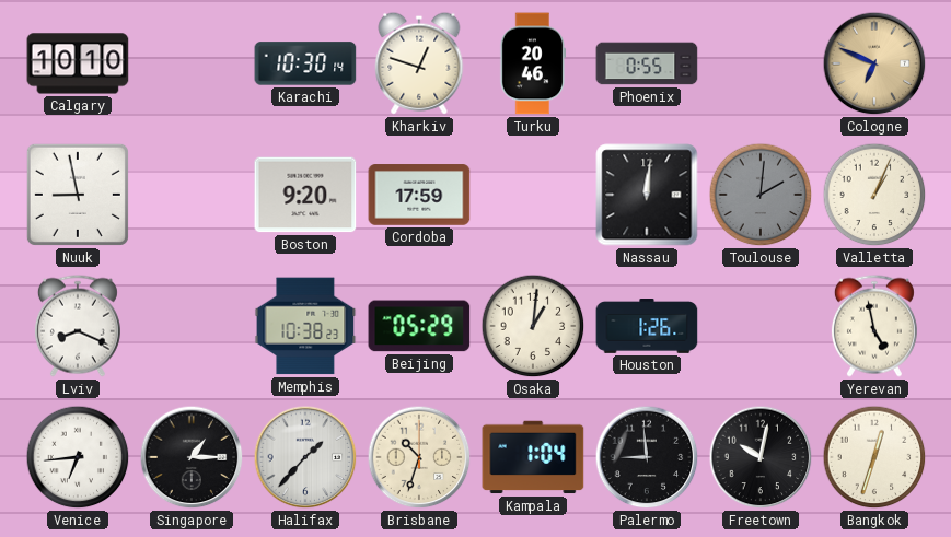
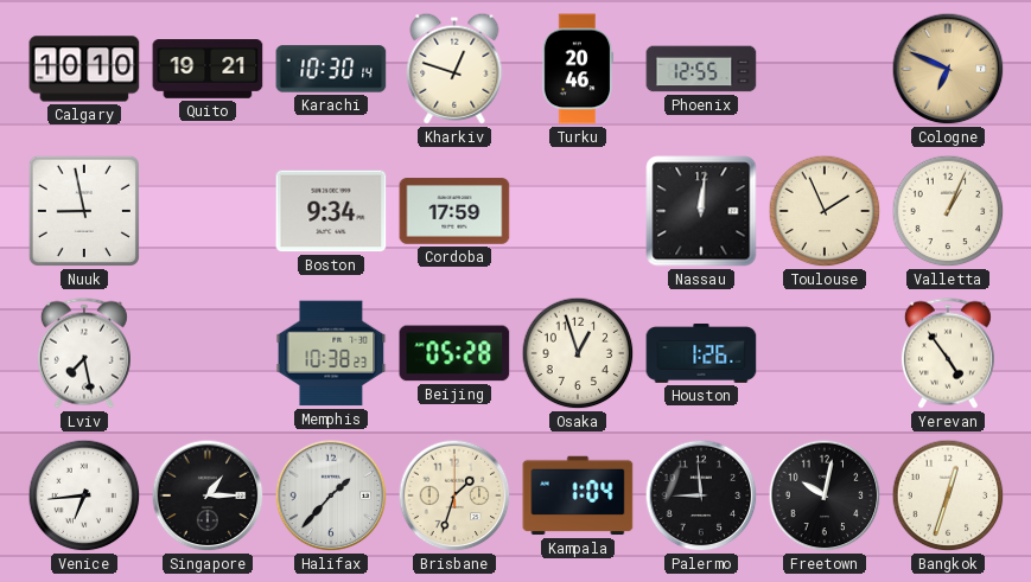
Quito: none -> 19:21
Phoenix: 0:55 -> 12:55
Boston: 9:20 -> 9:34
Toulouse: 2:01 -> 1:56
Toulouse dial: grey -> cream
Lviv: 8:19 -> 7:28
Beijing: 05:29 -> 05:28
Osaka: 1:01 -> 12:57
Yerevan: 4:58 -> 4:54
Brisbane: 10:33 -> 1:33
